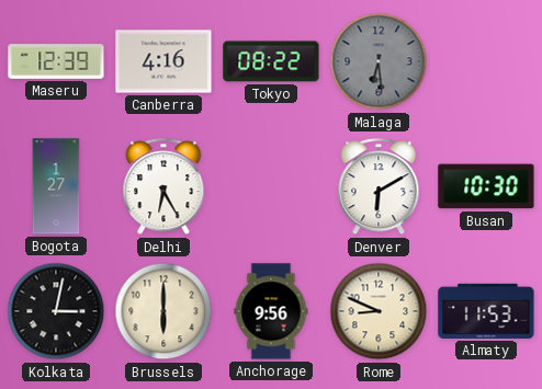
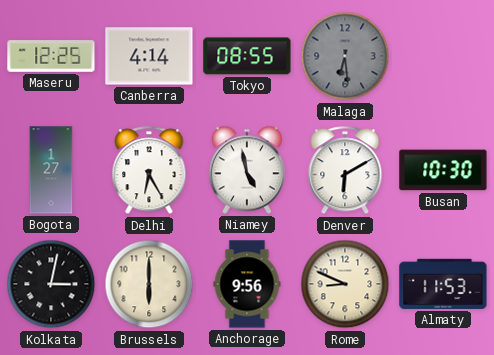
Maseru: 12:39 -> 12:25
Canberra: 4:16 -> 4:14
Tokyo: 08:22 -> 08:55
Niamey: none -> 4:58
